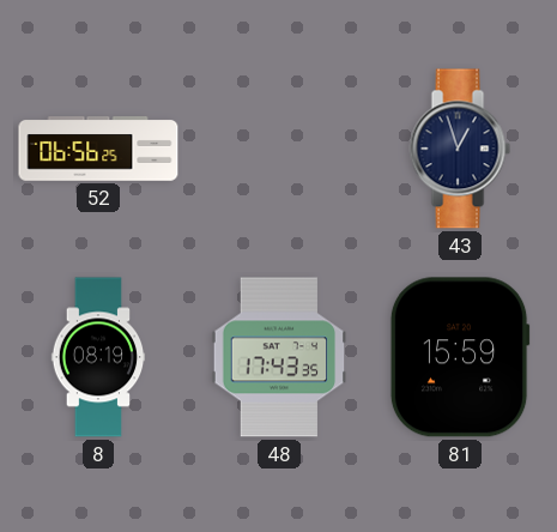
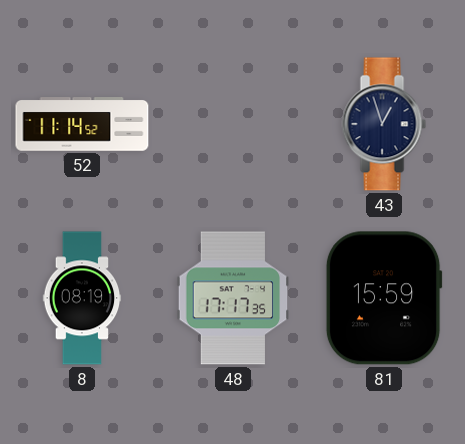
52: 06:56 -> 11:14
48: 17:43 -> 17:17
